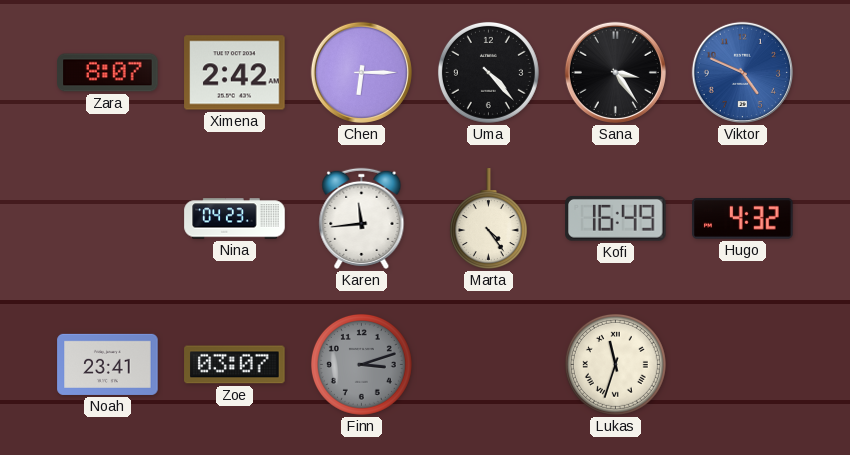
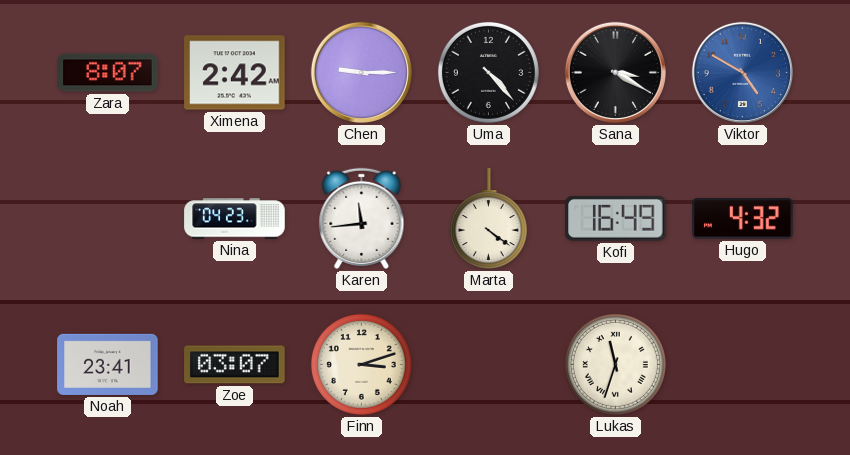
Chen: 6:15 -> 9:15
Sana: 3:24 -> 3:20
Viktor: 4:49 -> 4:50
Marta: 4:24 -> 4:21
Finn dial: grey -> cream
